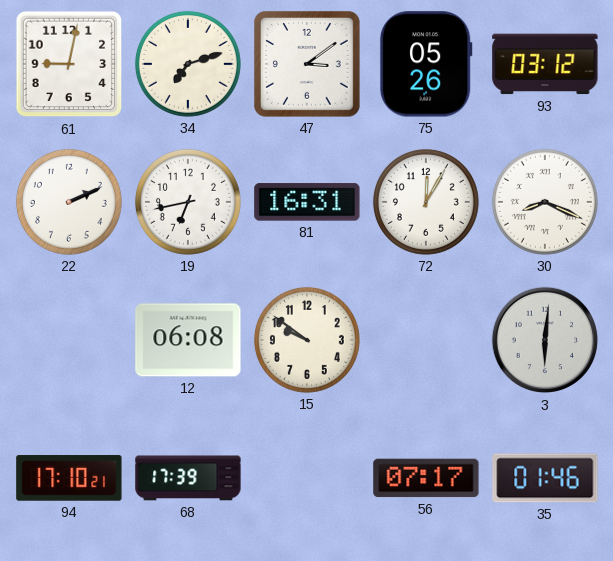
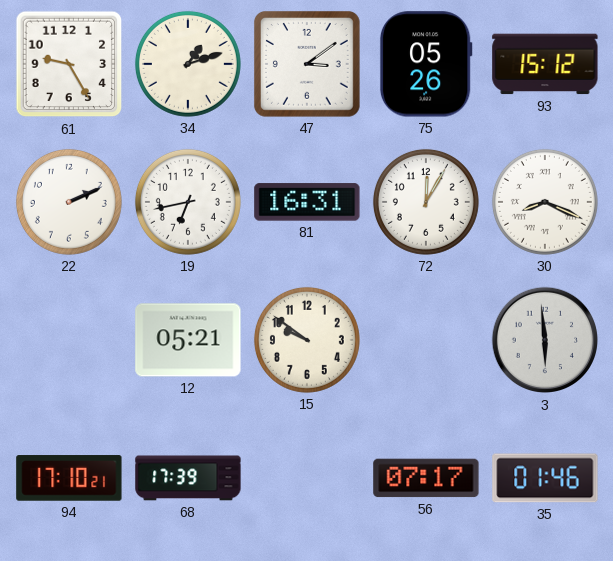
61: 9:02 -> 9:25
34: 7:12 -> 1:12
93: 03:12 -> 15:12
12: 06:08 -> 05:21
3: 6:01 -> 5:59
